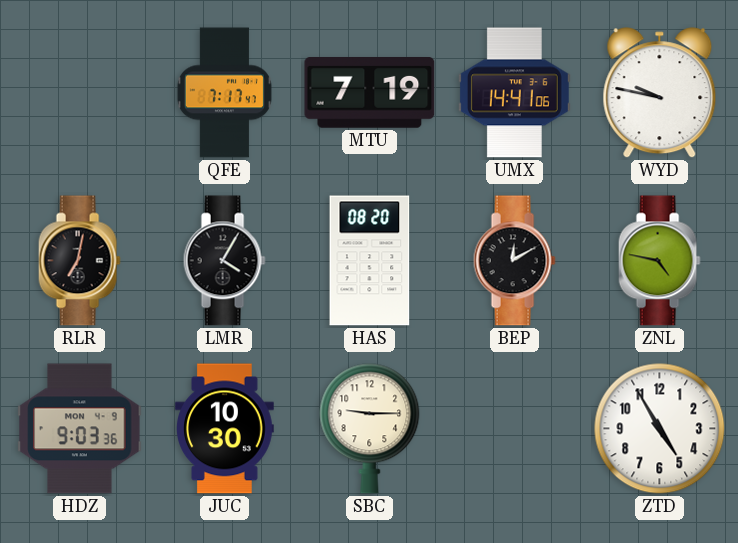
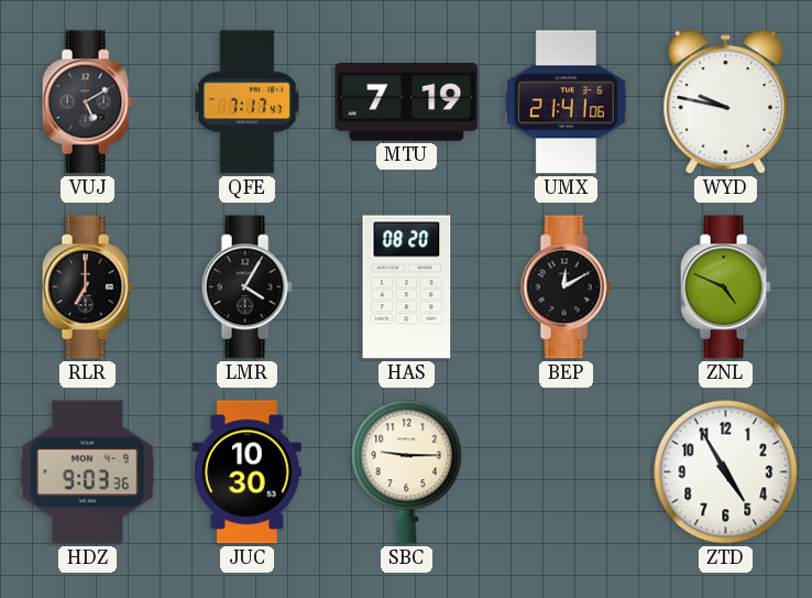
VUJ: none -> 5:10
UMX: 14:41 -> 21:41
RLR: 7:02 -> 7:00
ZNL: 4:47 -> 4:49
